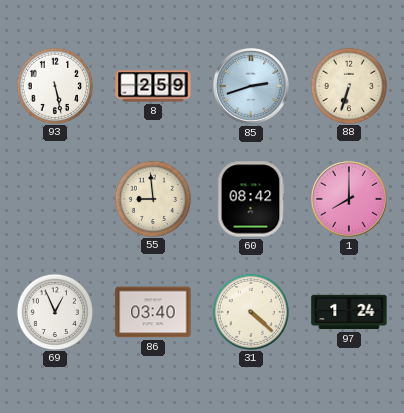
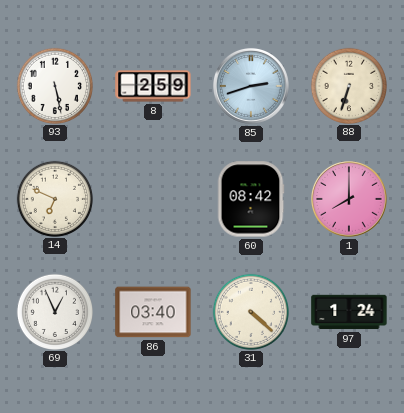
14: none -> 6:49
55: 8:59 -> none
